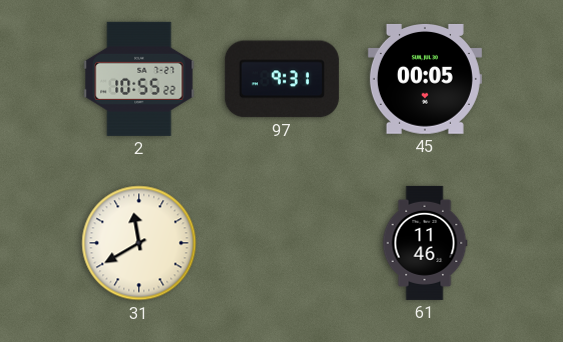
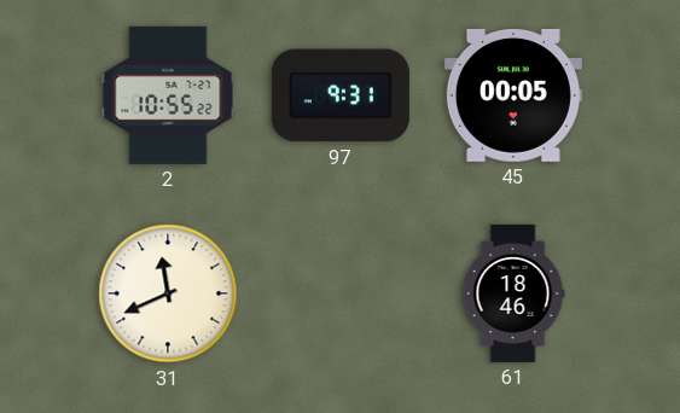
31: 11:40 -> 11:41
61: 11:46 -> 18:46
